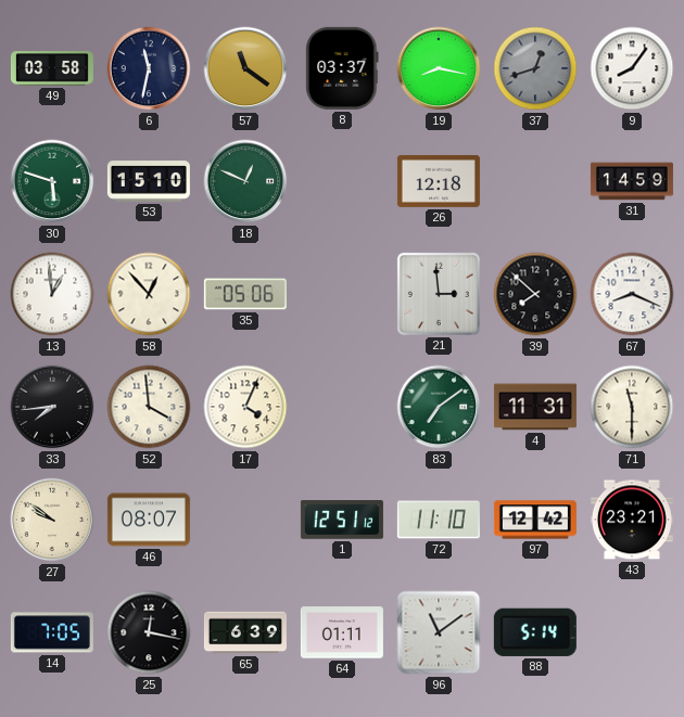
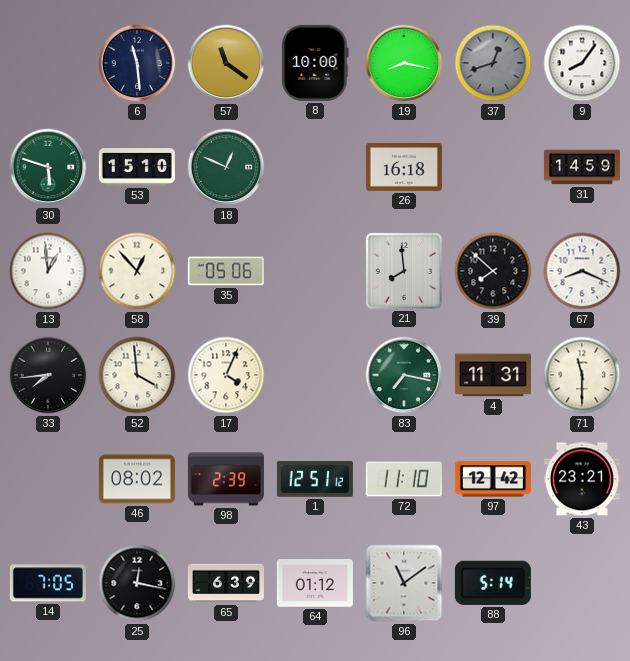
49: 03:58 -> none
6: 11:32 -> 11:29
8: 03:37 -> 10:00
26: 12:18 -> 16:18
21: 2:59 -> 7:59
83: 7:09 -> 7:17
27: 9:51 -> none
46: 08:07 -> 08:02
98: none -> 2:39
64: 01:11 -> 01:12
